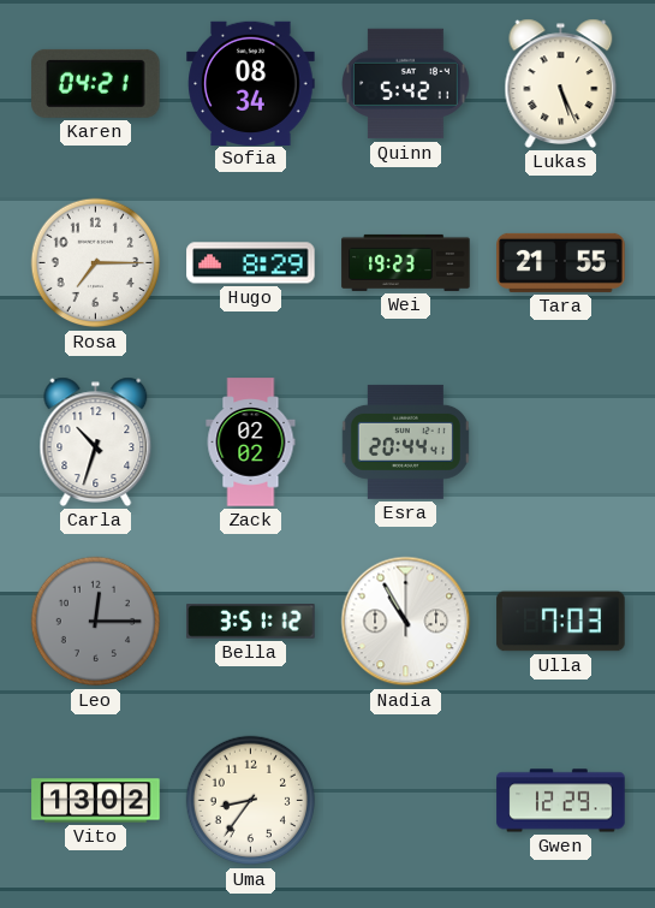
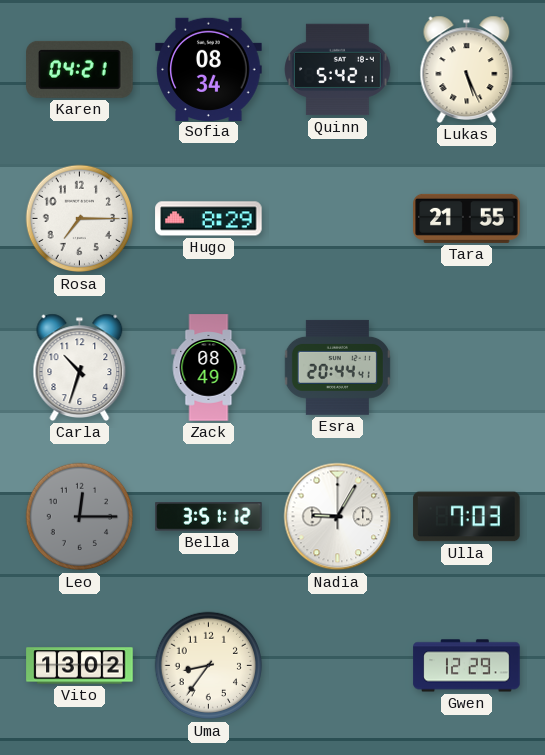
Wei: 19:23 -> none
Zack: 02:02 -> 08:49
Nadia: 10:55 -> 9:05
